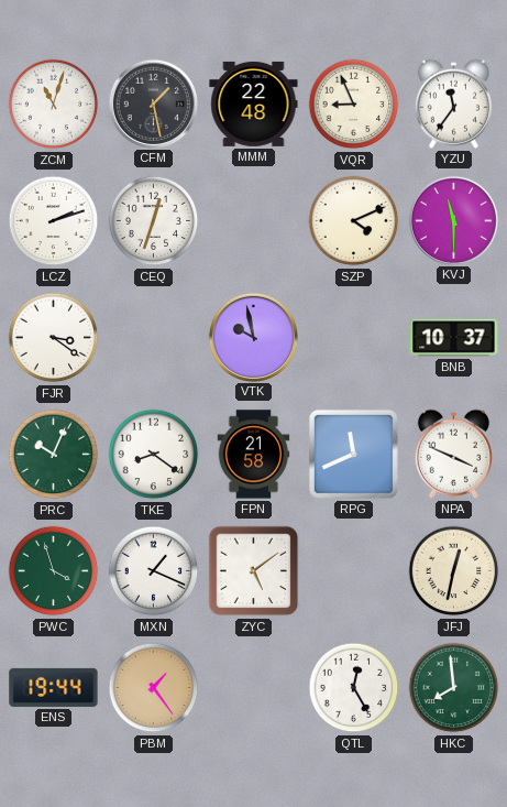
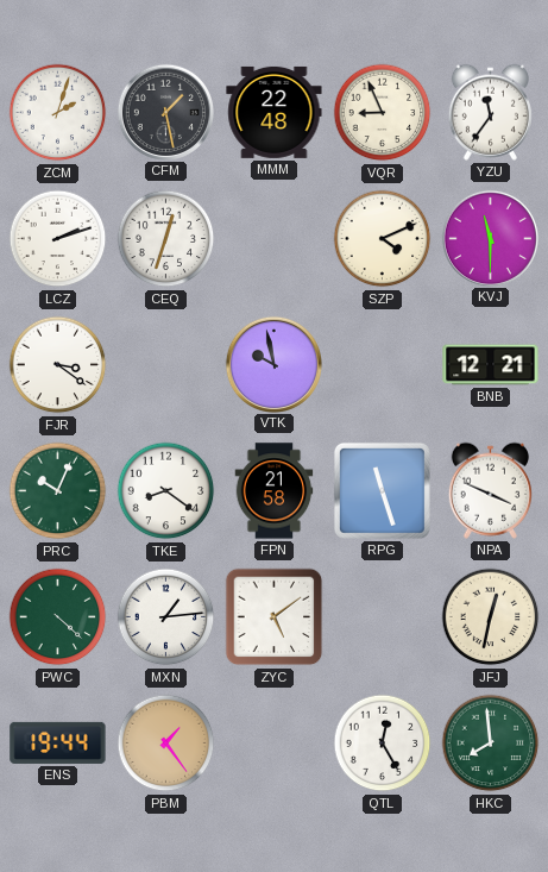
ZCM: 11:03 -> 2:03
BNB: 10:37 -> 12:21
RPG: 11:41 -> 11:27
PWC: 3:57 -> 4:22
MXN: 1:19 -> 1:14
